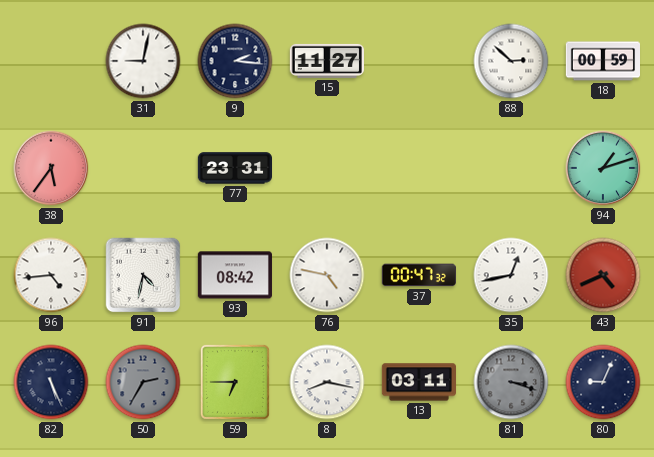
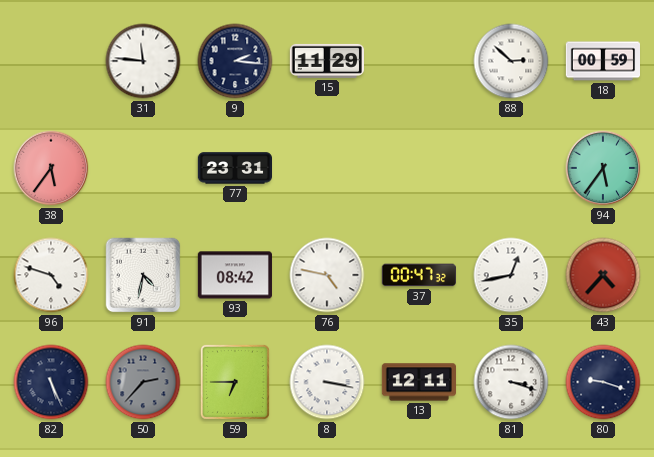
31: 9:02 -> 11:46
15: 11:27 -> 11:29
94: 1:12 -> 5:36
96: 4:44 -> 4:48
43: 4:41 -> 4:37
50: 2:35 -> 2:37
8: 8:17 -> 3:17
13: 03:11 -> 12:11
81 dial: grey -> white
80: 9:04 -> 9:18
